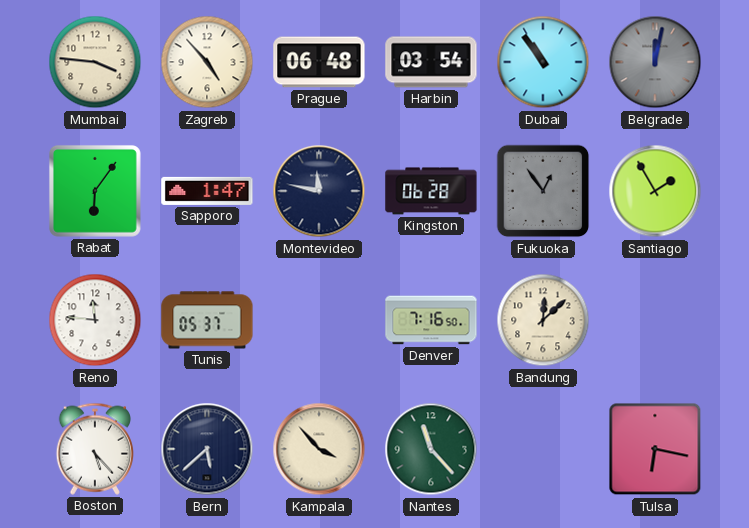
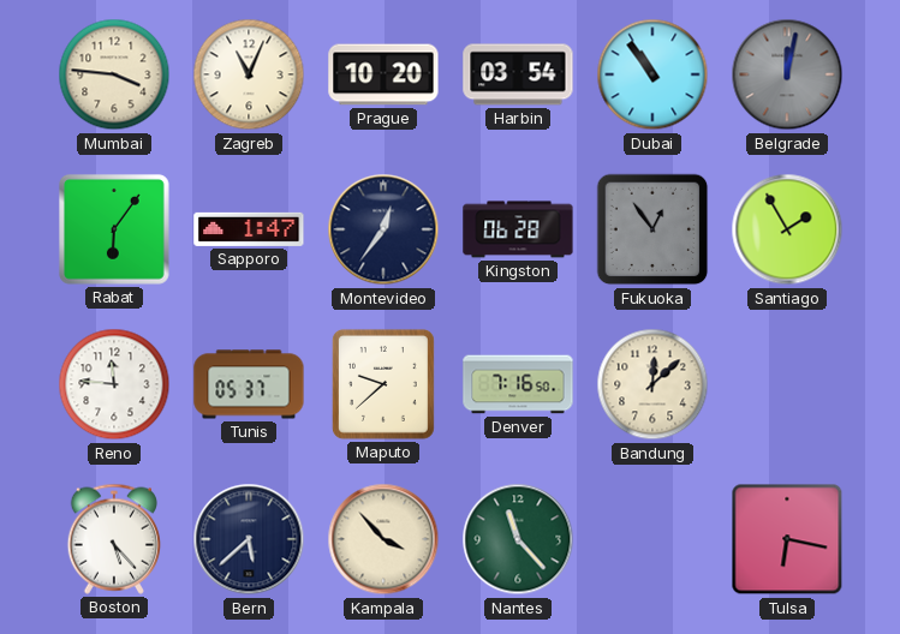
Zagreb: 4:53 -> 11:04
Prague: 06:48 -> 10:20
Montevideo: 11:47 -> 12:36
Maputo: none -> 9:38
